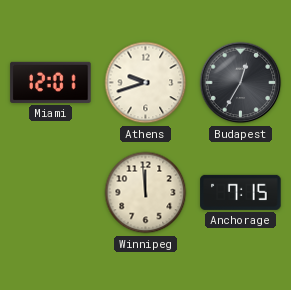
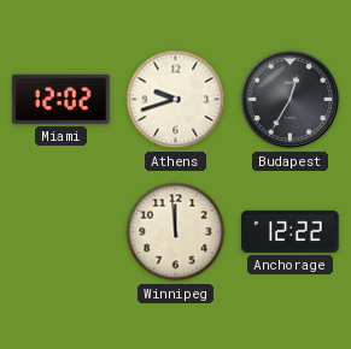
Miami: 12:01 -> 12:02
Anchorage: 7:15 -> 12:22
